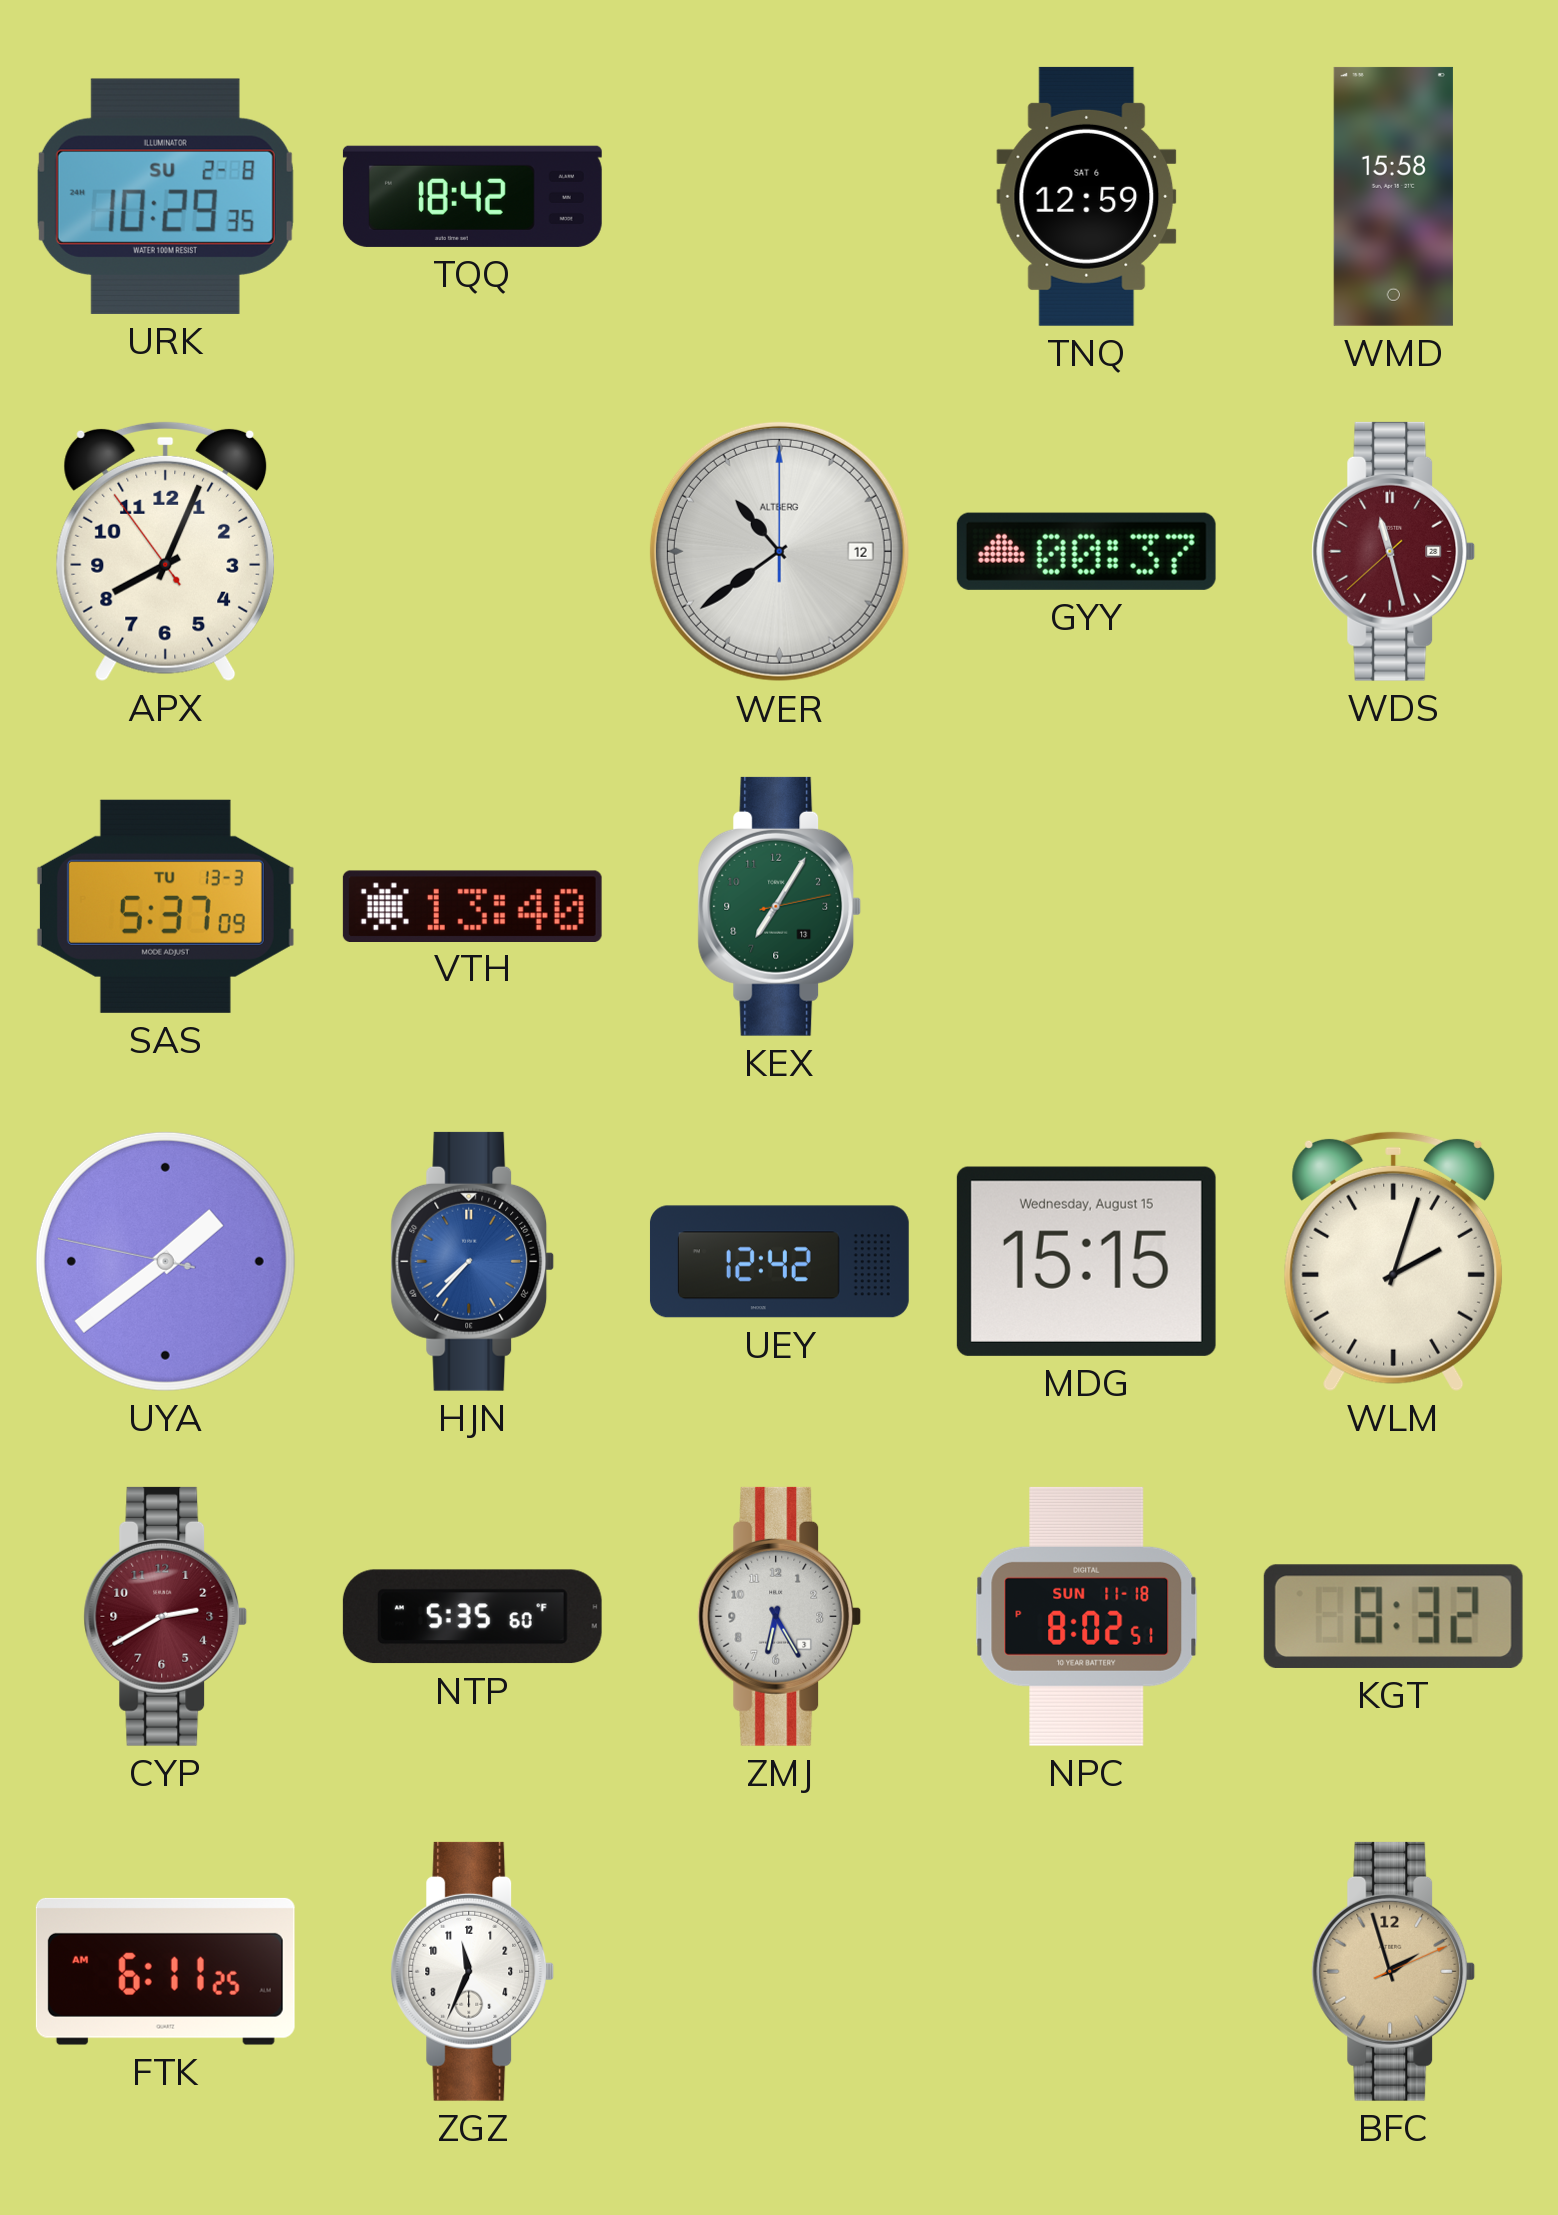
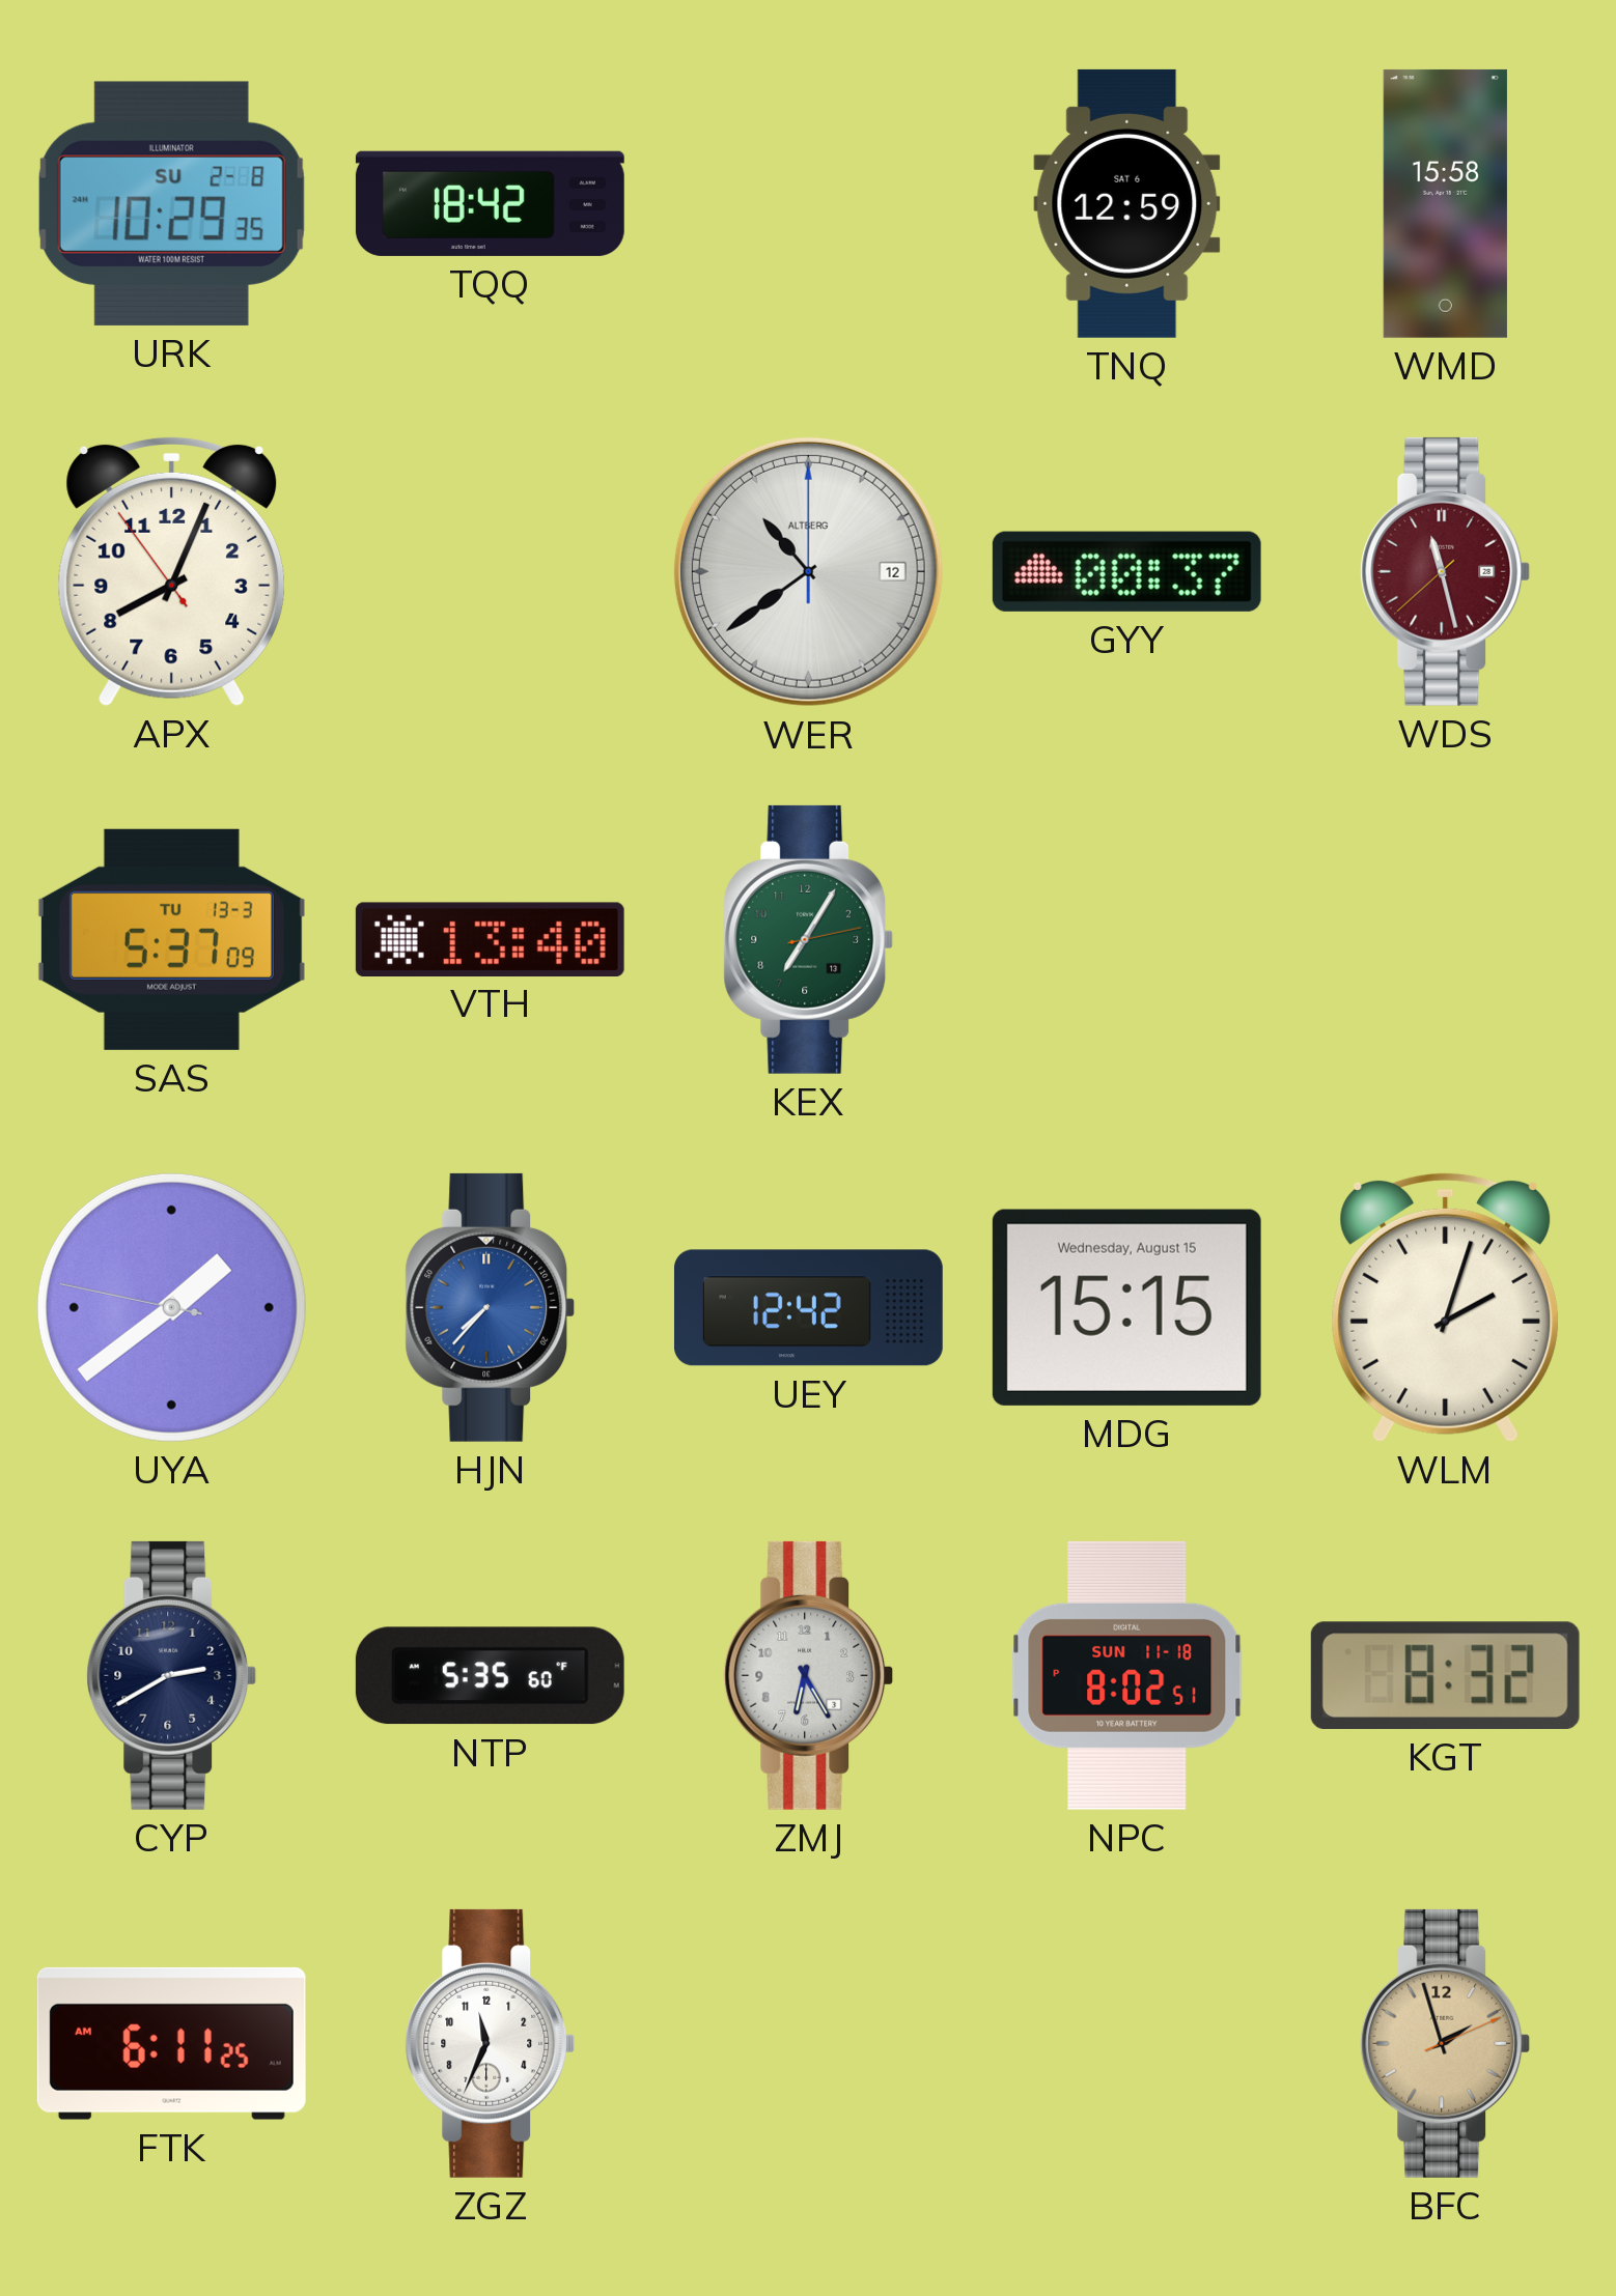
CYP dial: burgundy -> navy
